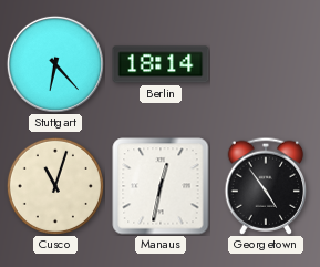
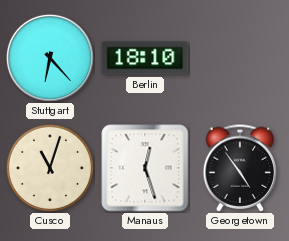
Berlin: 18:14 -> 18:10
Manaus: 12:32 -> 12:27
